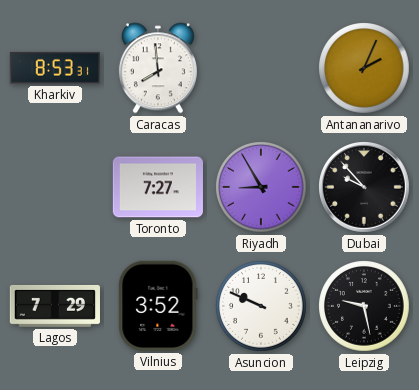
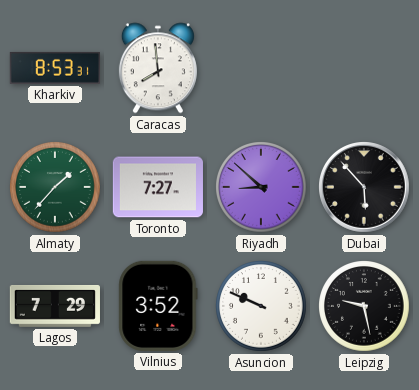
Antananarivo: 2:04 -> none
Almaty: none -> 1:37
Riyadh: 8:55 -> 8:52
Dubai: 9:53 -> 5:53
